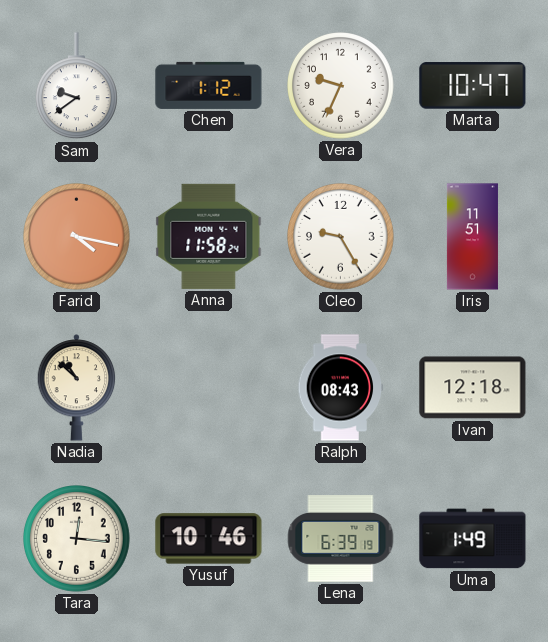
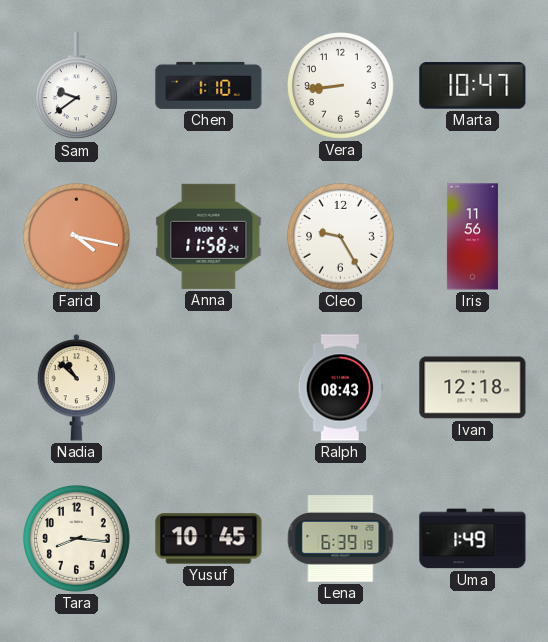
Chen: 1:12 -> 1:10
Vera: 9:34 -> 8:44
Iris: 11:51 -> 11:56
Tara: 12:16 -> 8:16
Yusuf: 10:46 -> 10:45
